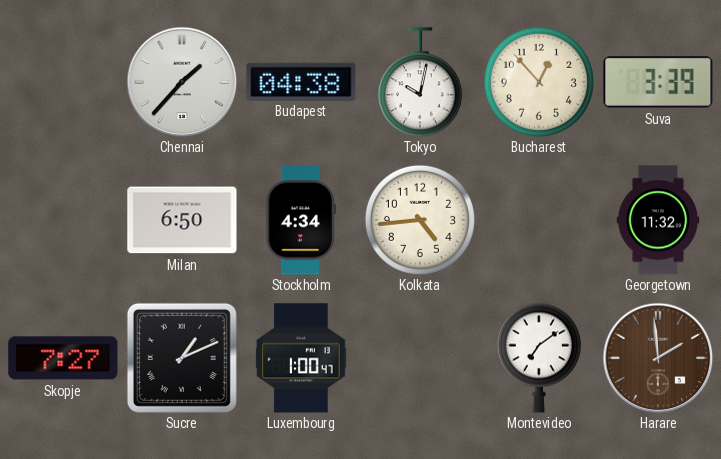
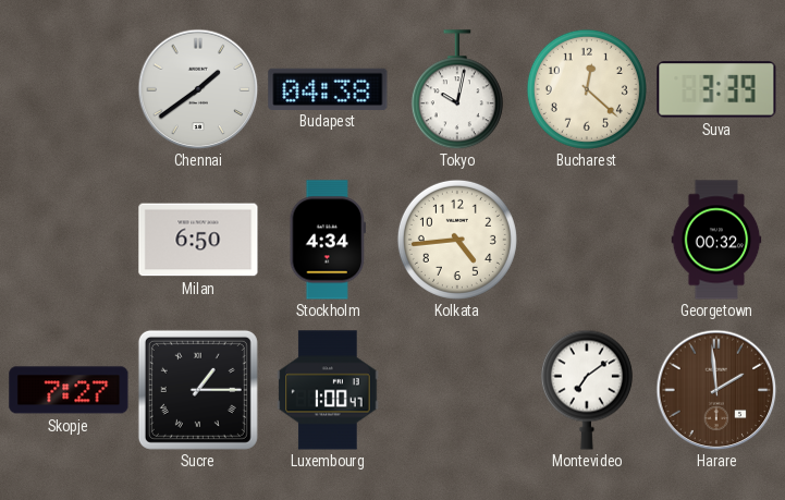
Chennai: 1:37 -> 1:39
Bucharest: 12:53 -> 12:22
Georgetown: 11:32 -> 00:32
Sucre: 1:11 -> 1:15
